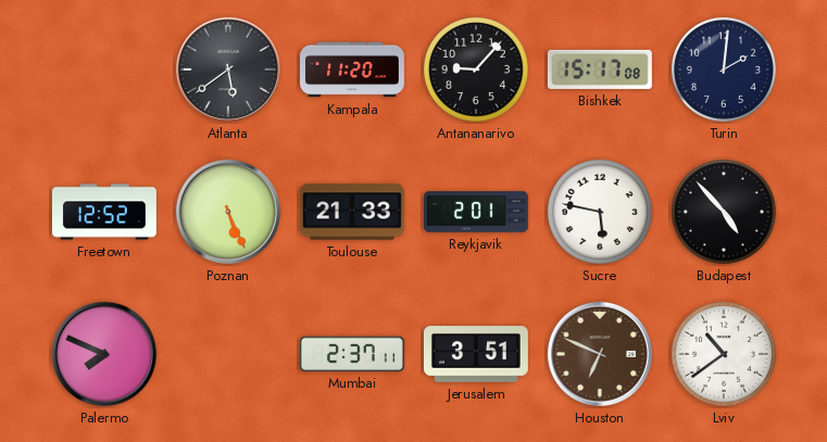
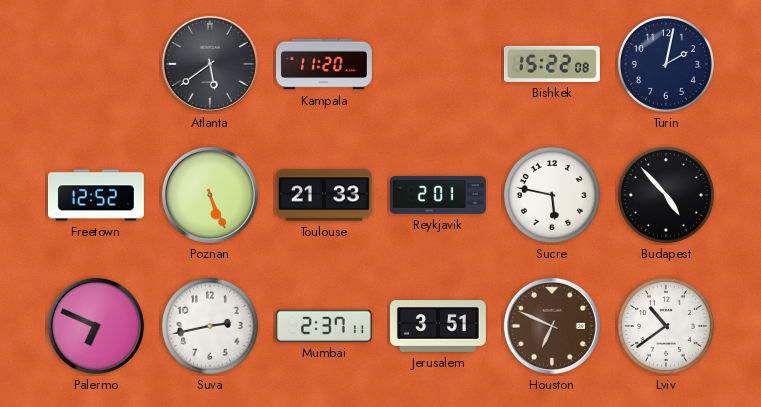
Antananarivo: 9:07 -> none
Bishkek: 15:17 -> 15:22
Turin: 2:01 -> 2:02
Palermo: 7:49 -> 6:49
Suva: none -> 2:43
